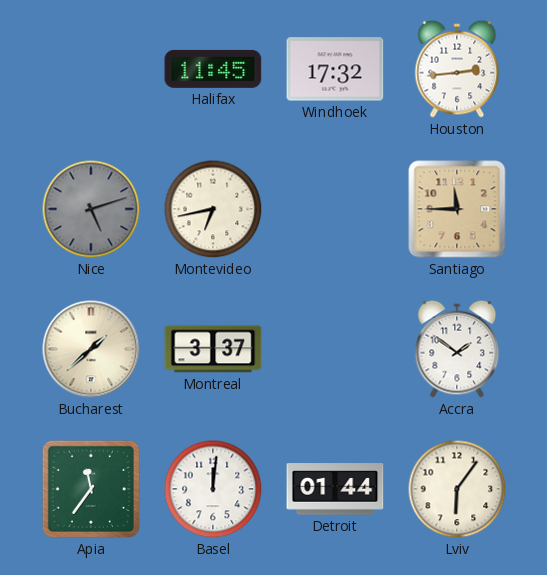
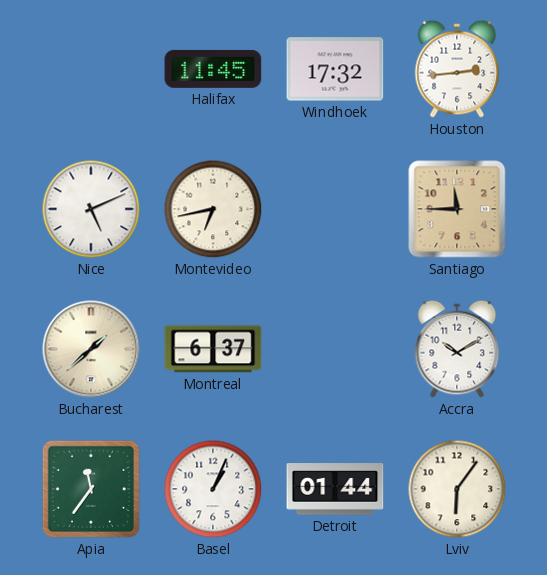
Nice: 5:12 -> 5:11
Nice dial: grey -> white
Montreal: 3:37 -> 6:37
Accra: 1:51 -> 10:10
Basel: 12:01 -> 1:04
